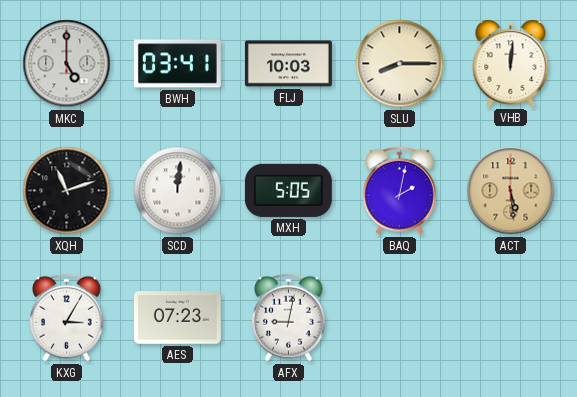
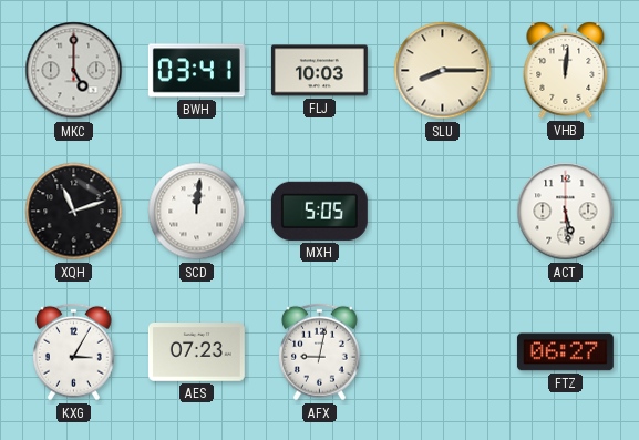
BAQ: 2:02 -> none
ACT dial: champagne -> white
FTZ: none -> 06:27
